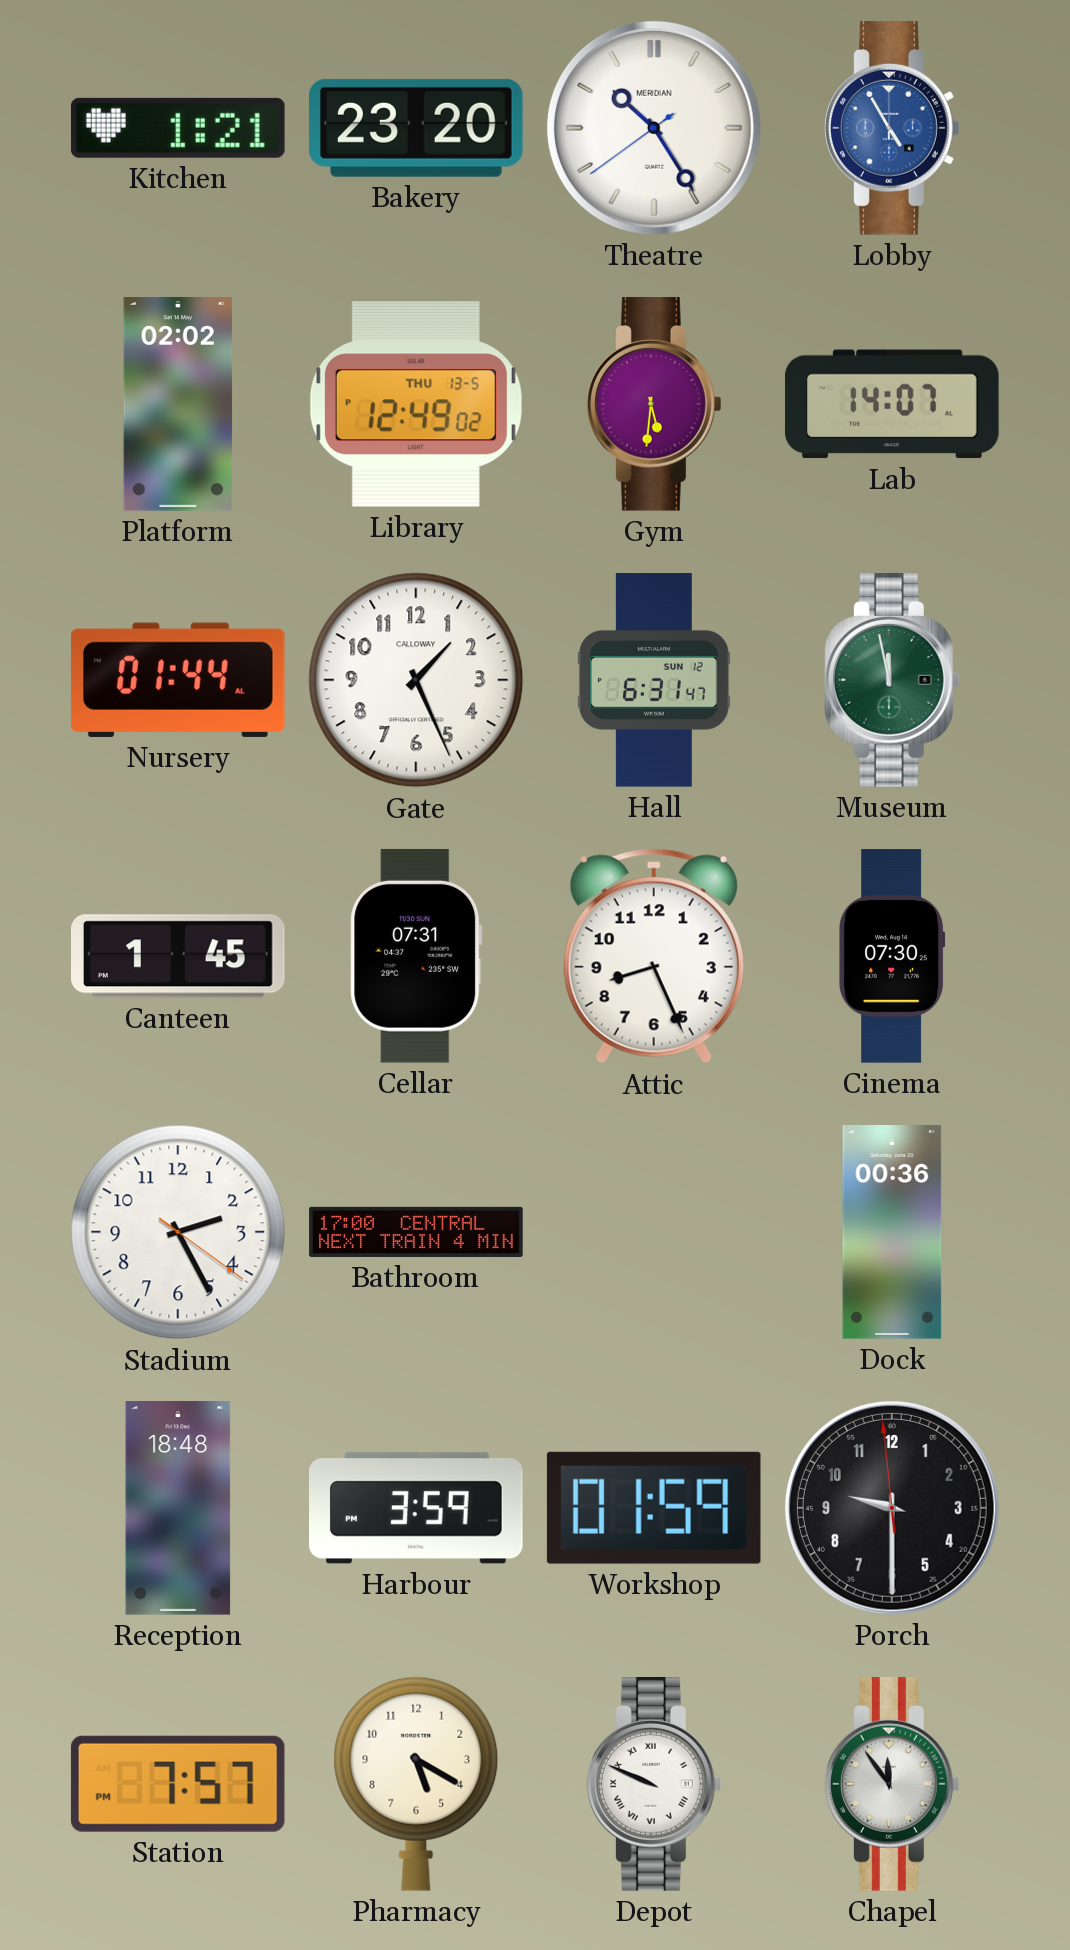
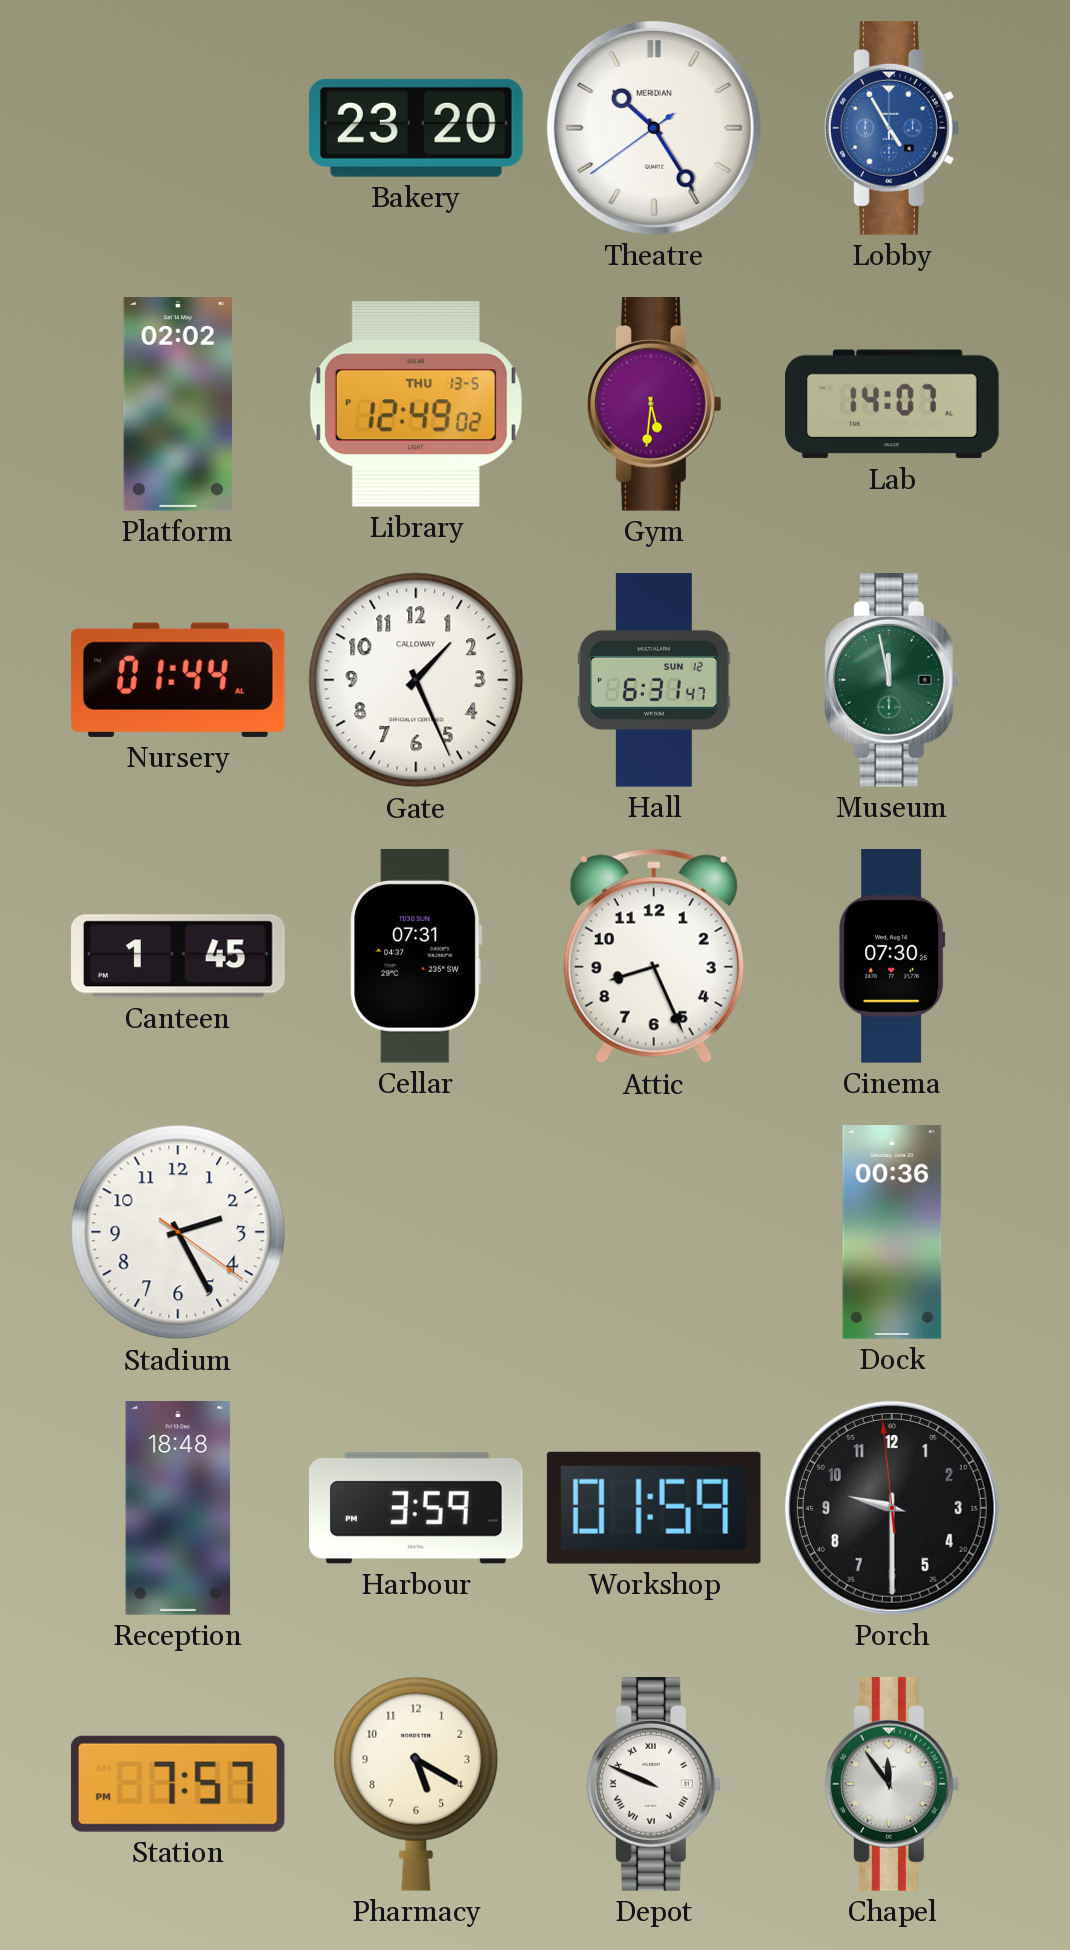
Kitchen: 1:21 -> none
Bathroom: 17:00 -> none
